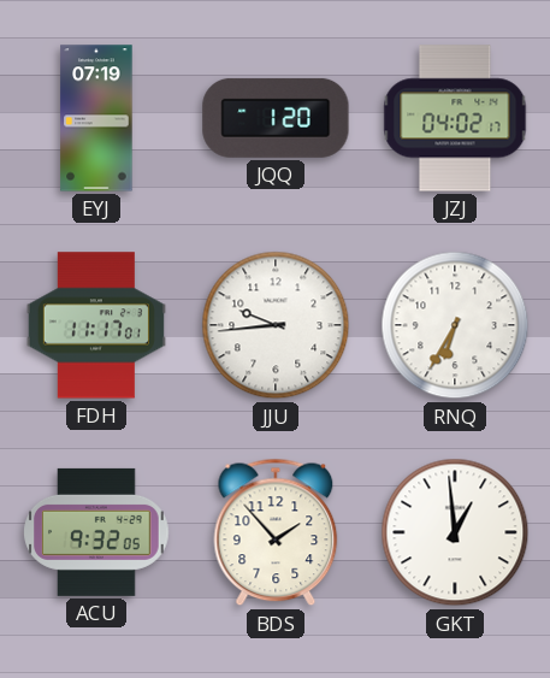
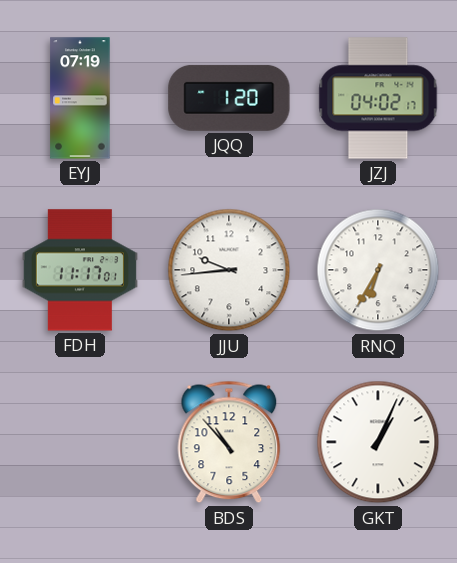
ACU: 9:32 -> none
BDS: 1:53 -> 10:53
GKT: 12:59 -> 1:04
